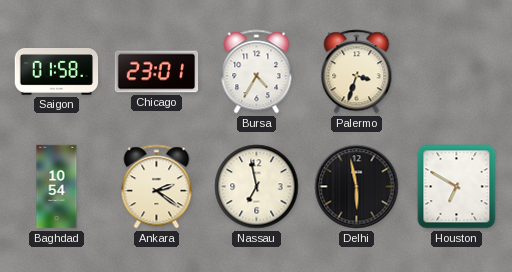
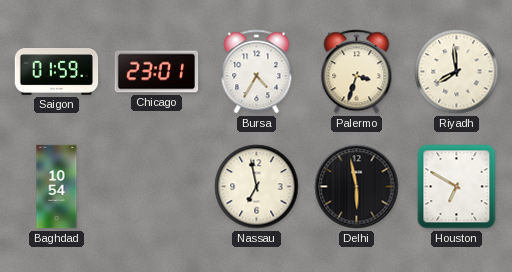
Saigon: 01:58 -> 01:59
Riyadh: none -> 7:59
Ankara: 2:21 -> none
